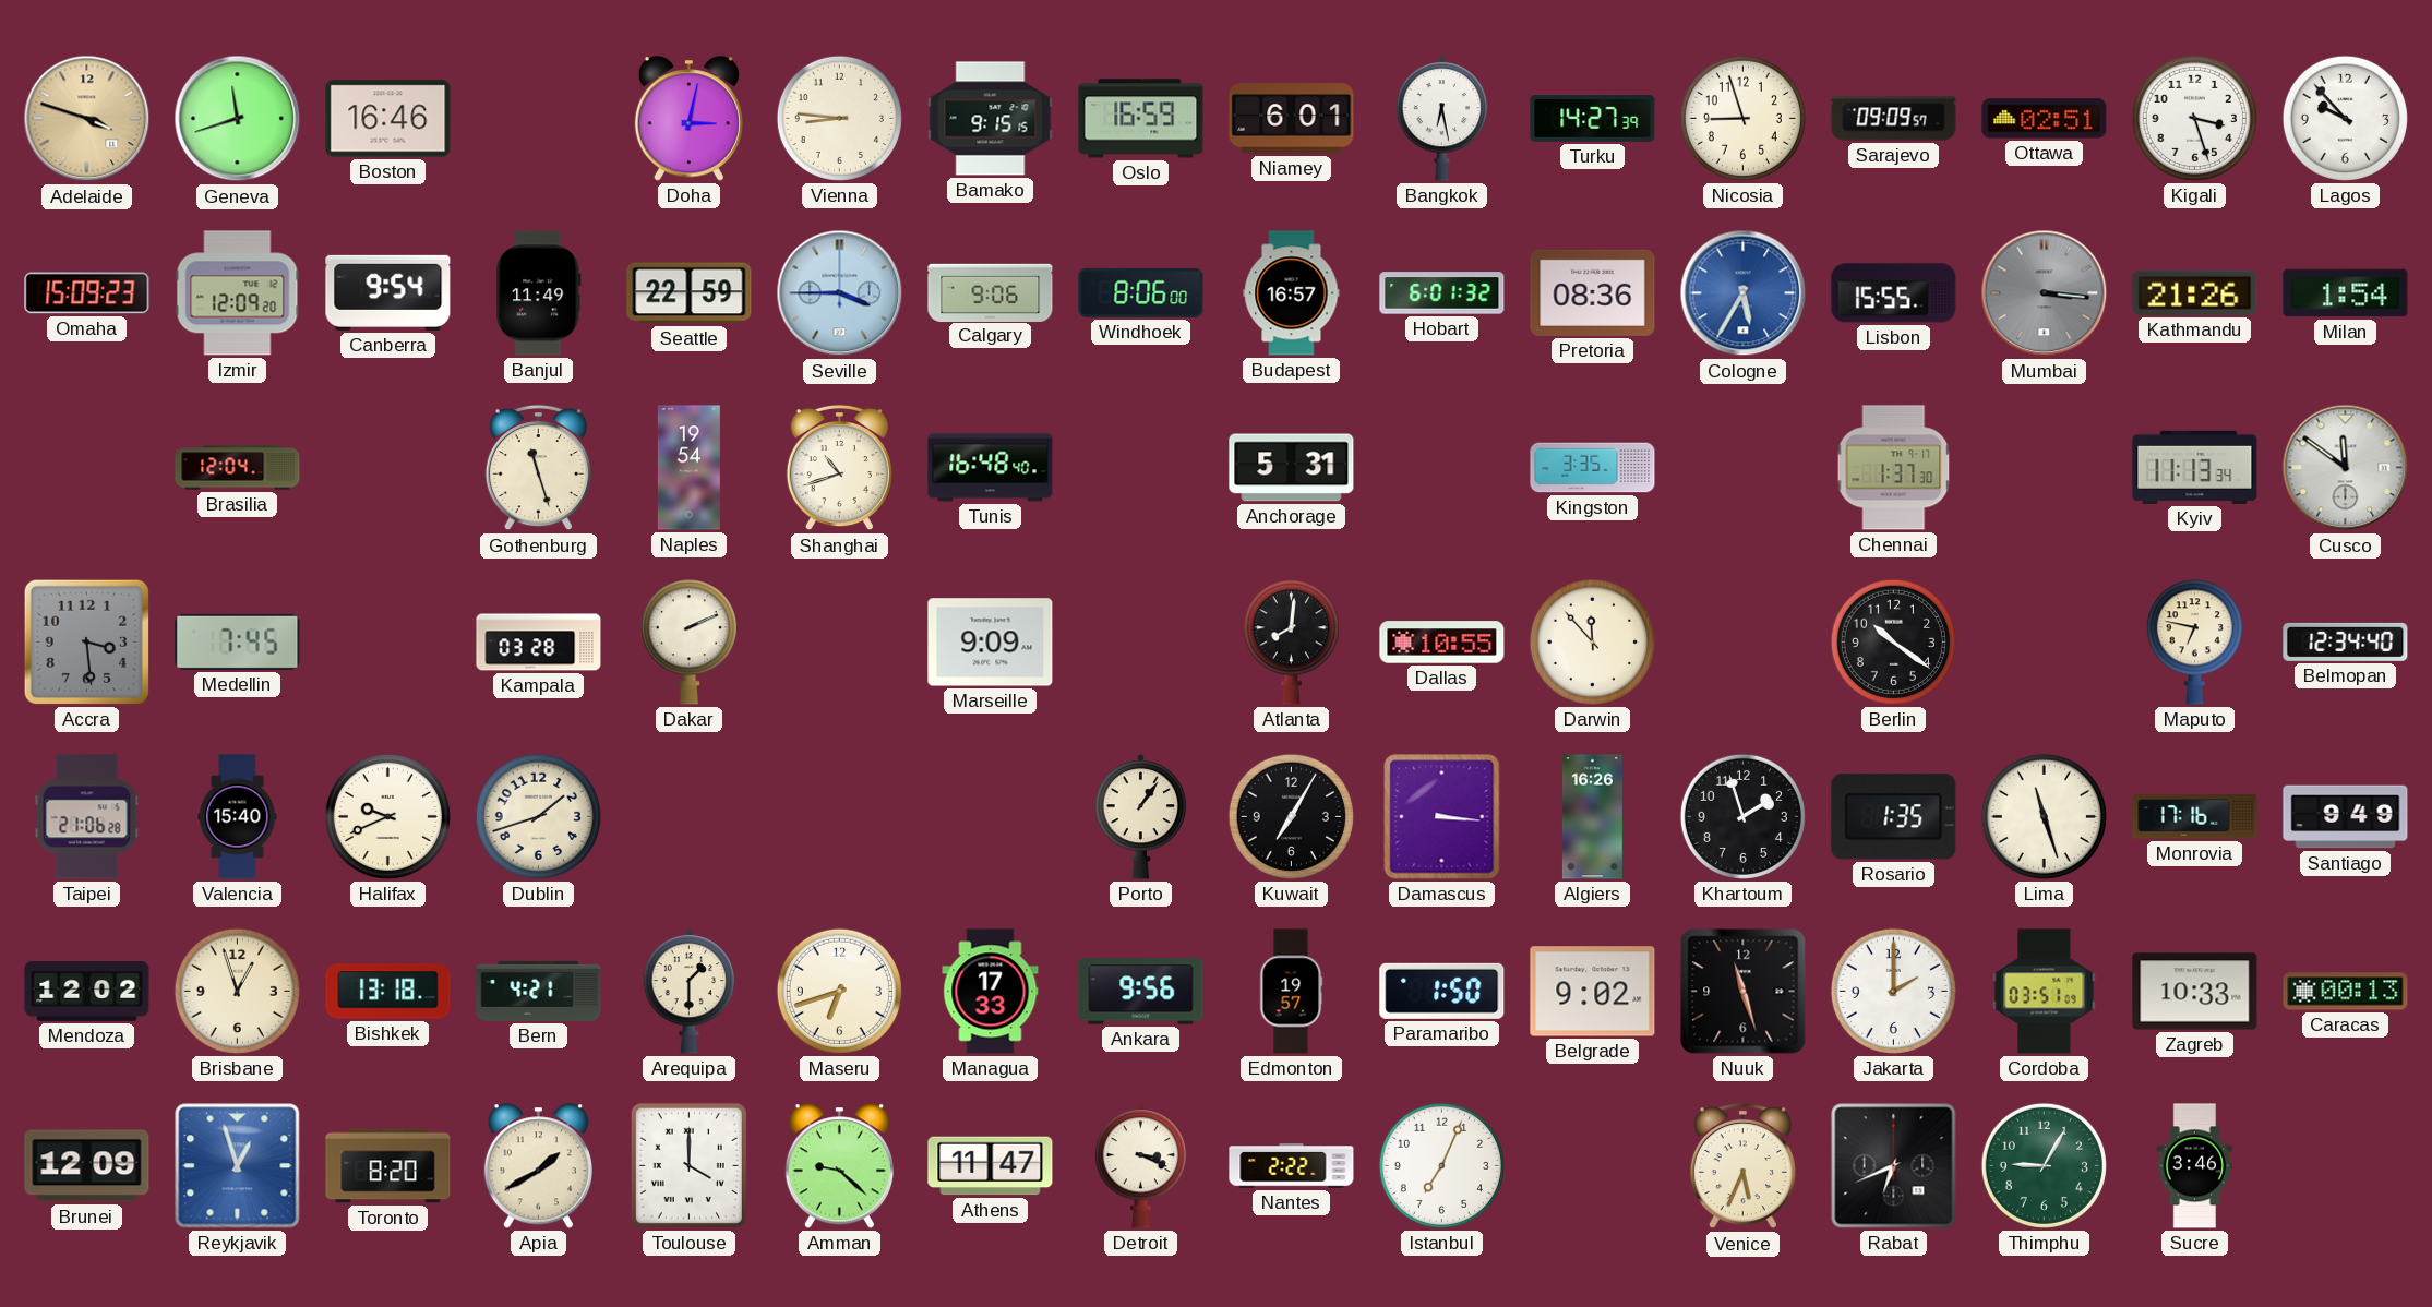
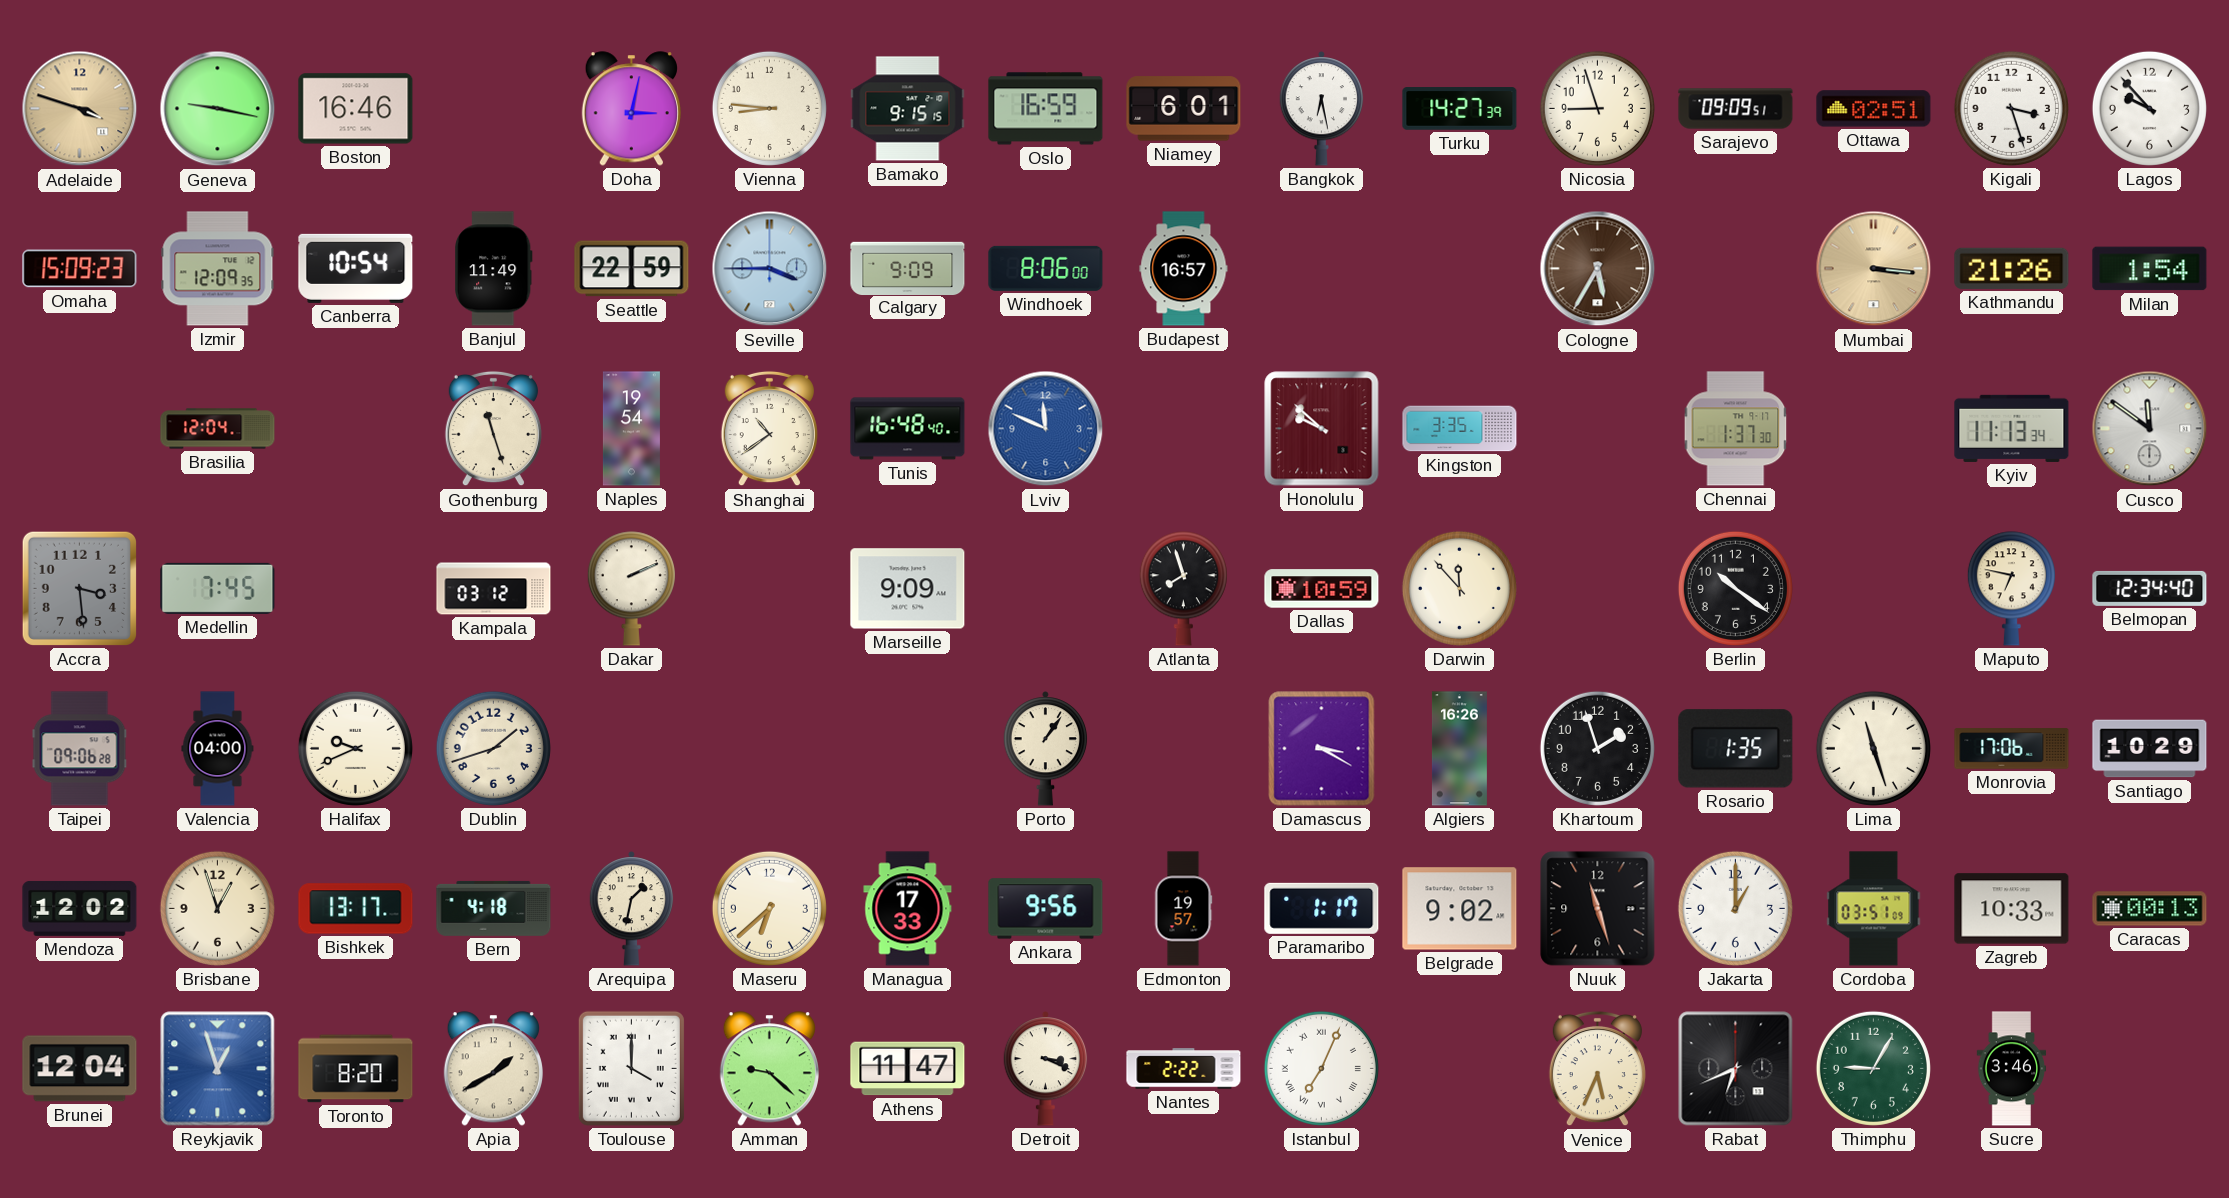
Geneva: 11:42 -> 9:17
Sarajevo: 09:09:57 -> 09:09:51
Izmir: 12:09:20 -> 12:09:35
Canberra: 9:54 -> 10:54
Calgary: 9:06 -> 9:09
Hobart: 6:01 -> none
Pretoria: 08:36 -> none
Cologne dial: blue -> brown
Lisbon: 15:55 -> none
Mumbai dial: grey -> champagne
Shanghai: 10:42 -> 10:39
Lviv: none -> 11:49
Anchorage: 5:31 -> none
Honolulu: none -> 9:52
Kampala: 03:28 -> 03:12
Atlanta: 8:01 -> 7:57
Dallas: 10:55 -> 10:59
Taipei: 21:06 -> 09:06
Valencia: 15:40 -> 04:00
Kuwait: 7:05 -> none
Damascus: 3:16 -> 3:20
Monrovia: 17:16 -> 17:06
Santiago: 9:49 -> 10:29
Bishkek: 13:18 -> 13:17
Bern: 4:21 -> 4:18
Arequipa: 1:30 -> 1:32
Maseru: 6:42 -> 6:38
Paramaribo: 1:50 -> 1:17
Jakarta: 2:00 -> 1:00
Brunei: 12:09 -> 12:04
Istanbul numerals: Arabic -> Roman
